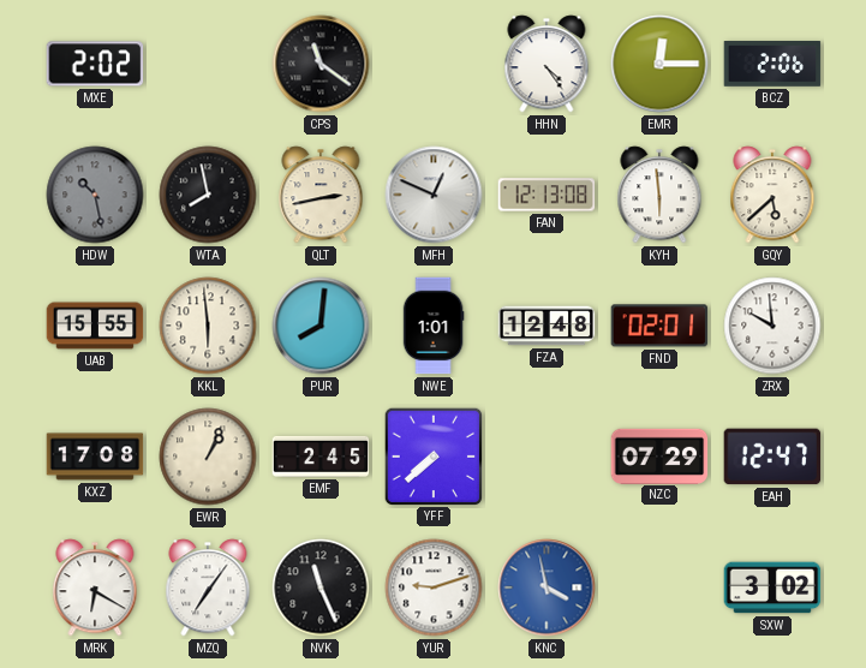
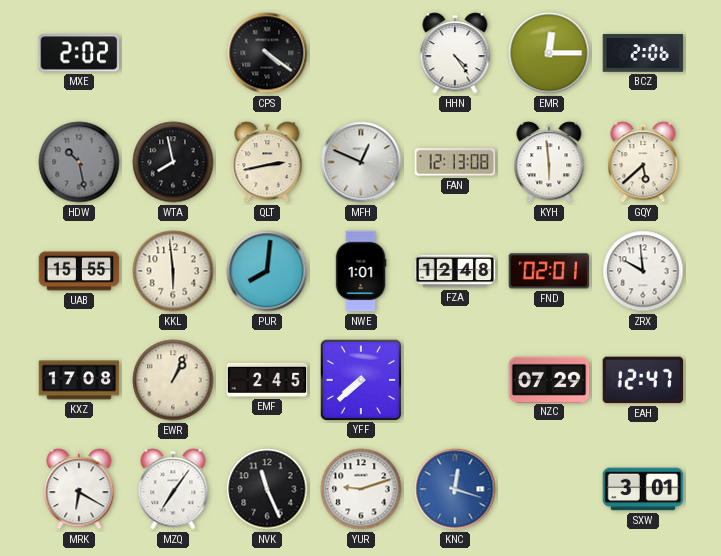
CPS: 11:21 -> 4:21
KNC: 3:58 -> 12:18
SXW: 3:02 -> 3:01
